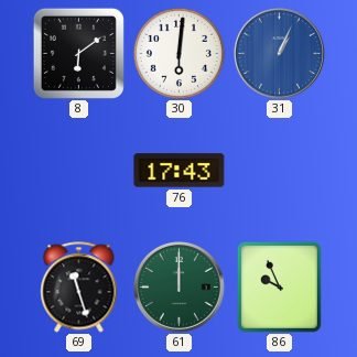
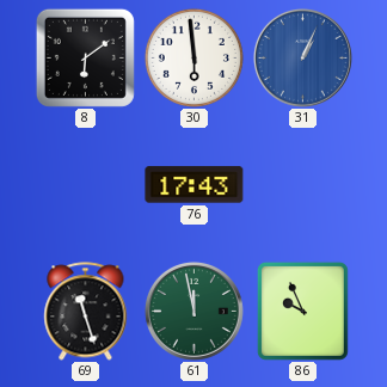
30: 6:01 -> 5:59
61: 12:00 -> 11:58
